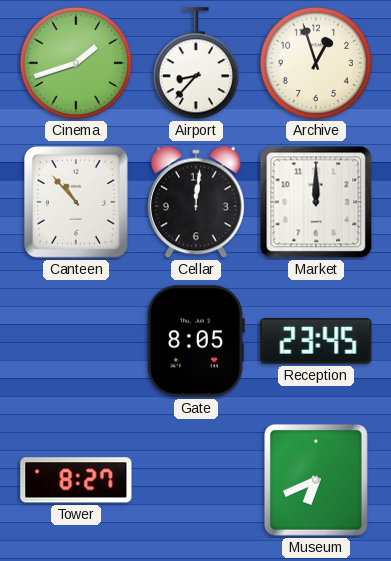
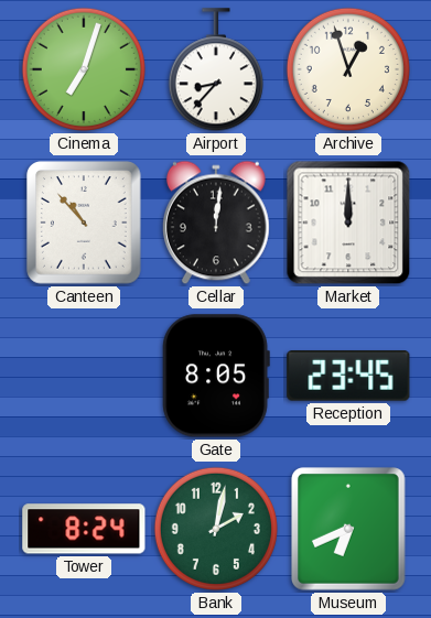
Cinema: 1:42 -> 7:03
Tower: 8:27 -> 8:24
Bank: none -> 2:02
